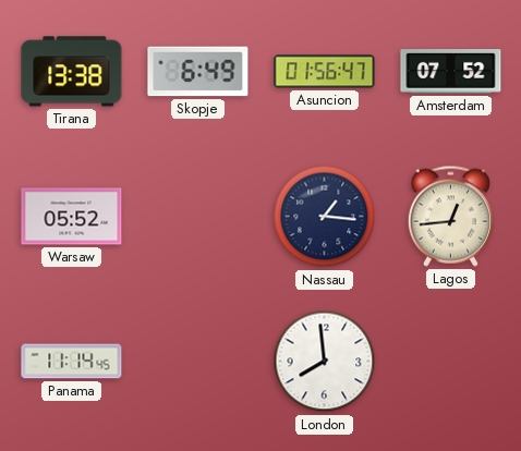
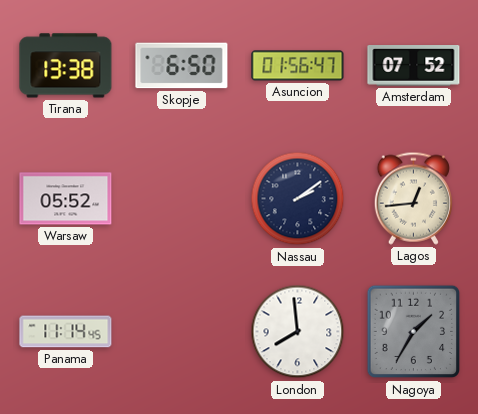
Skopje: 6:49 -> 6:50
Nassau: 1:16 -> 2:09
Nagoya: none -> 1:35
